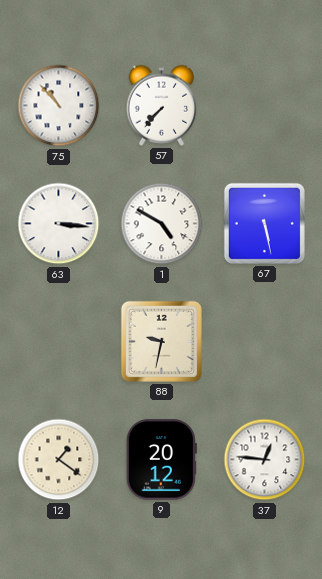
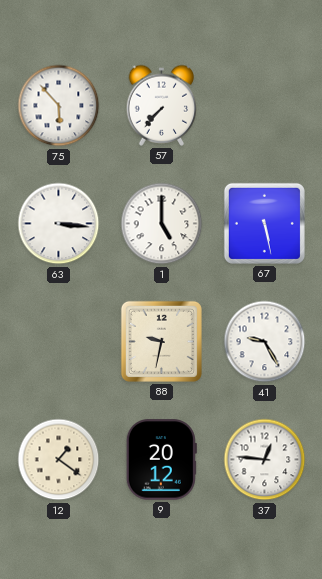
75: 10:53 -> 5:53
1: 4:50 -> 5:00
41: none -> 9:25
